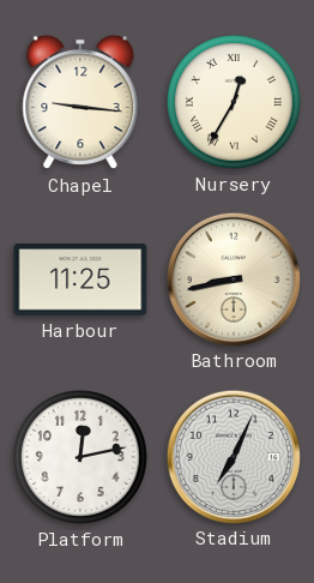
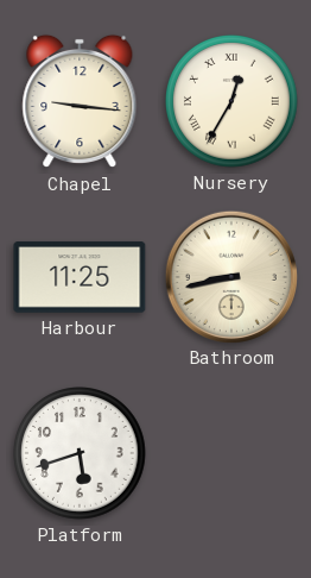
Platform: 12:13 -> 5:42
Stadium: 7:04 -> none
